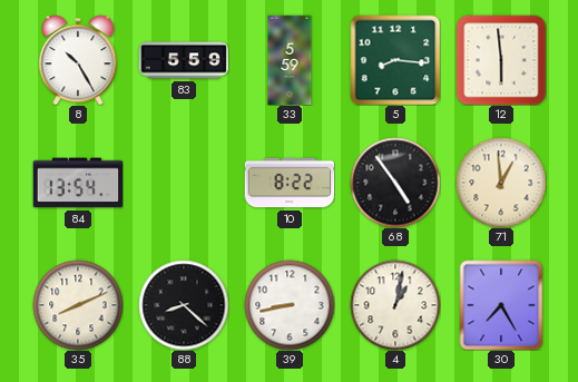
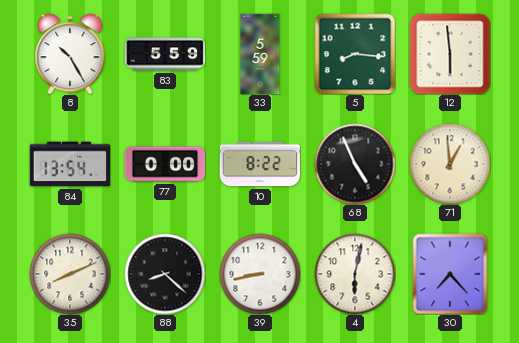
77: none -> 0:00
68: 4:54 -> 4:56
4: 1:02 -> 6:02
30: 7:25 -> 7:23
